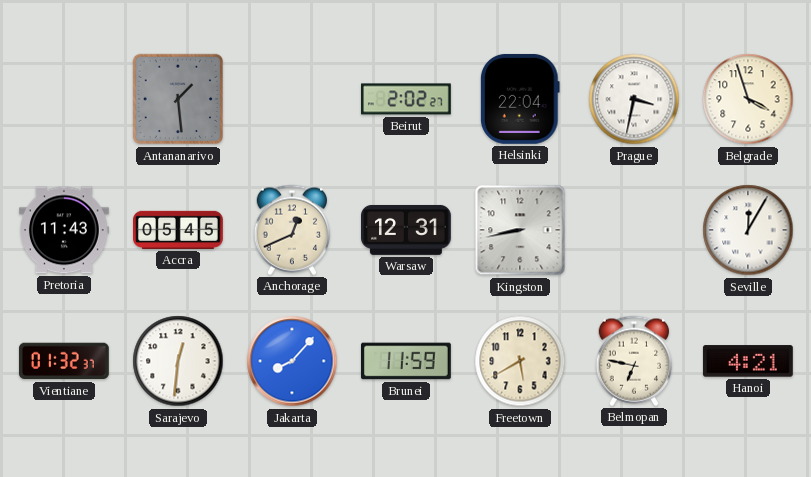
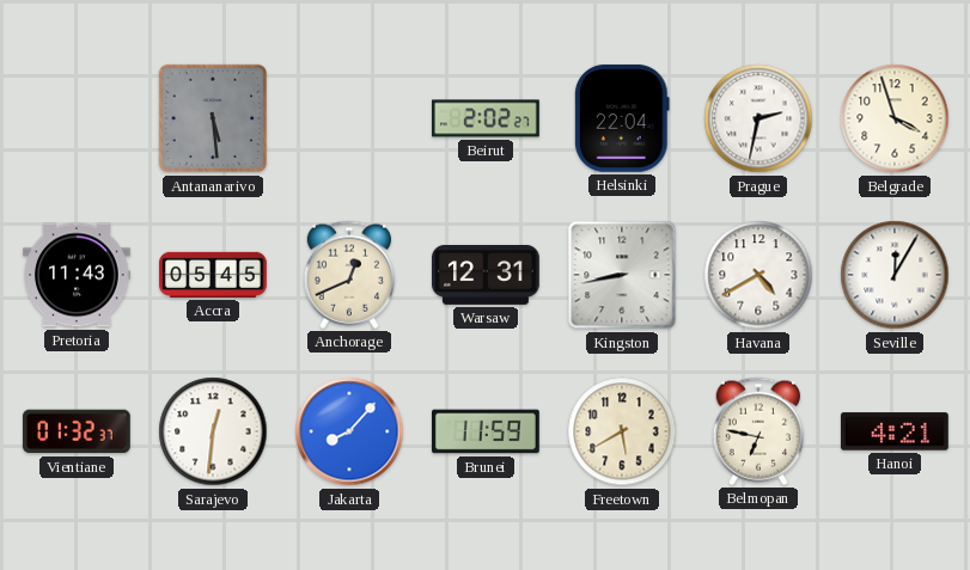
Antananarivo: 1:29 -> 5:29
Prague: 3:32 -> 2:32
Havana: none -> 4:40
